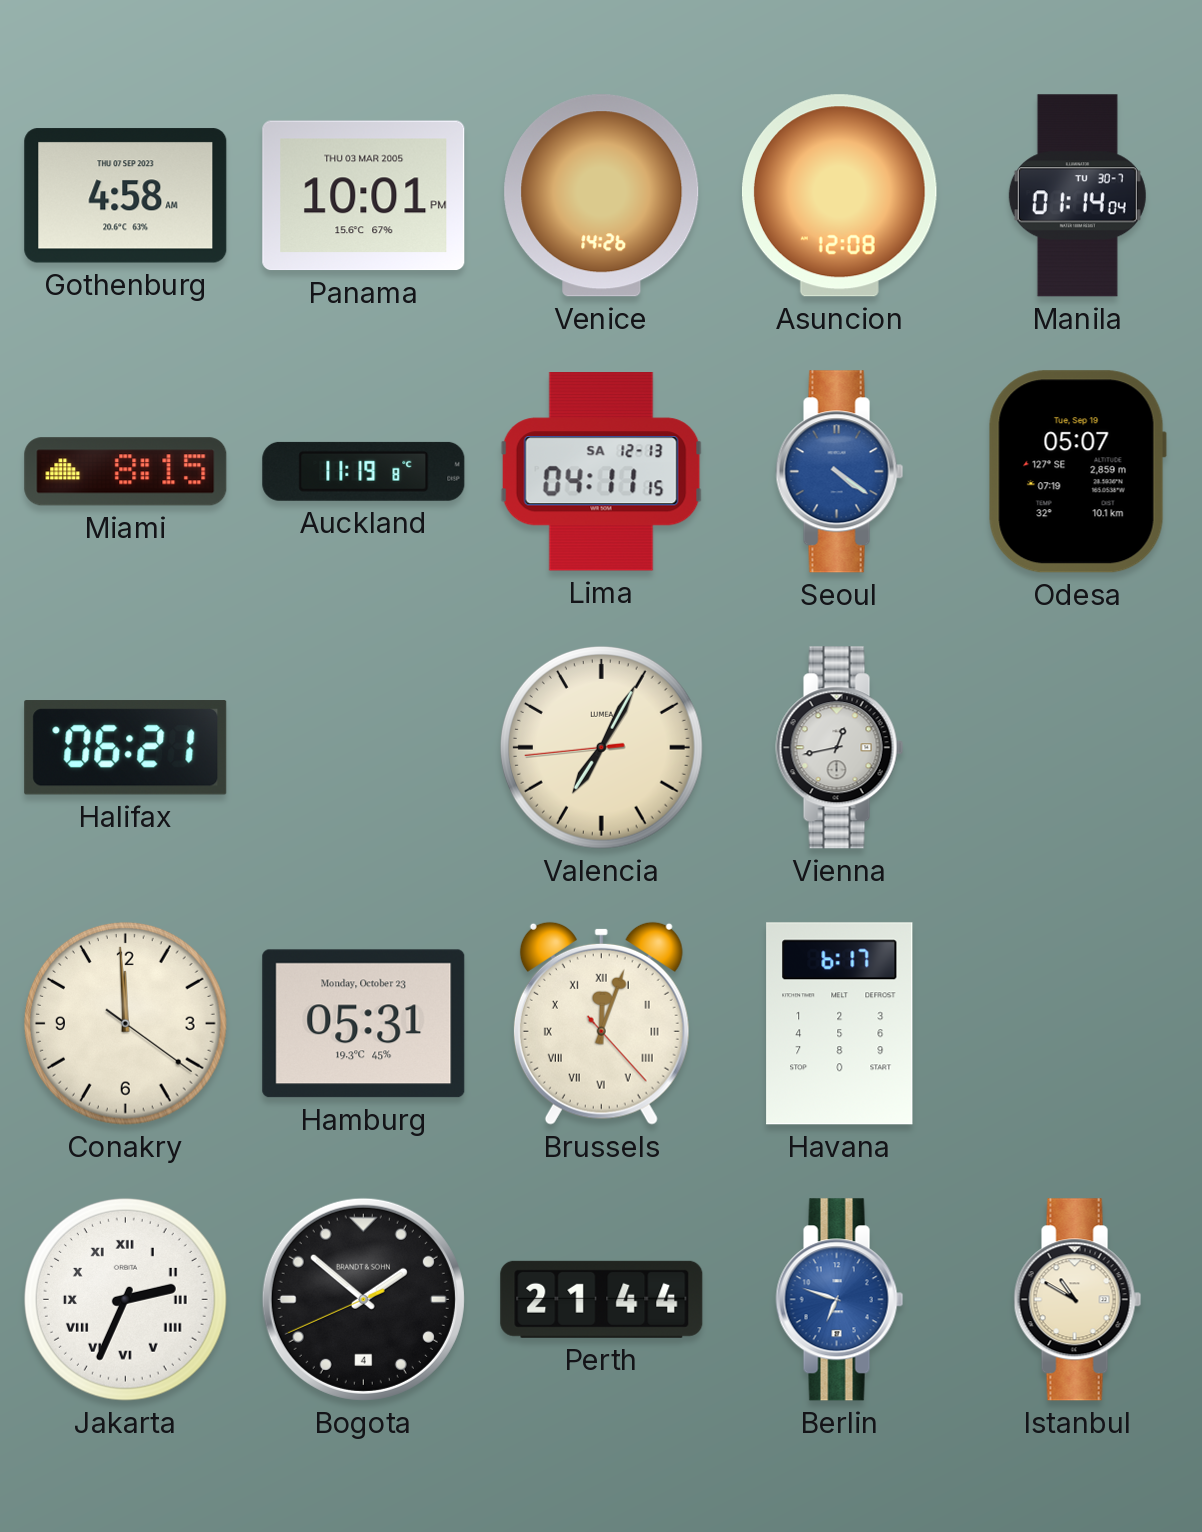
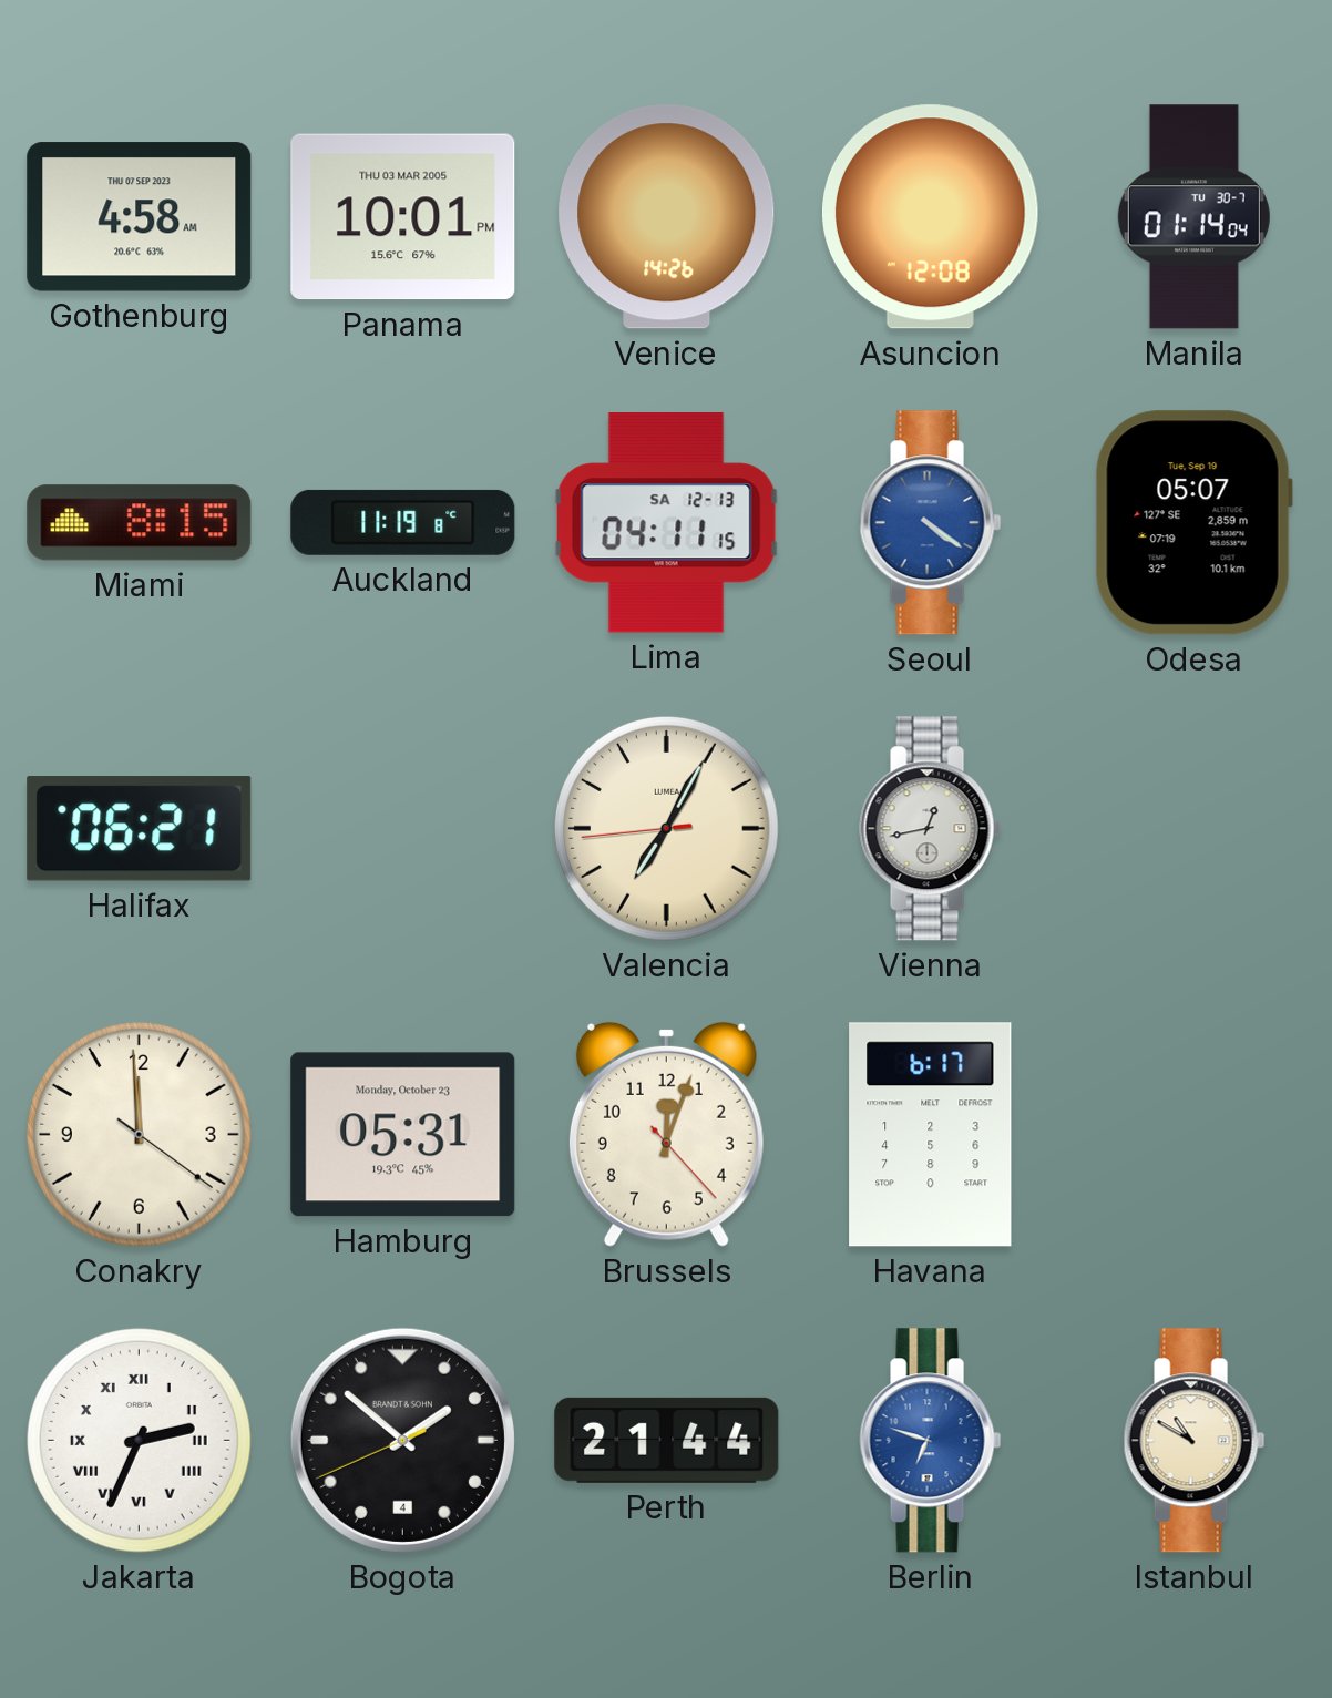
Brussels numerals: Roman -> Arabic
